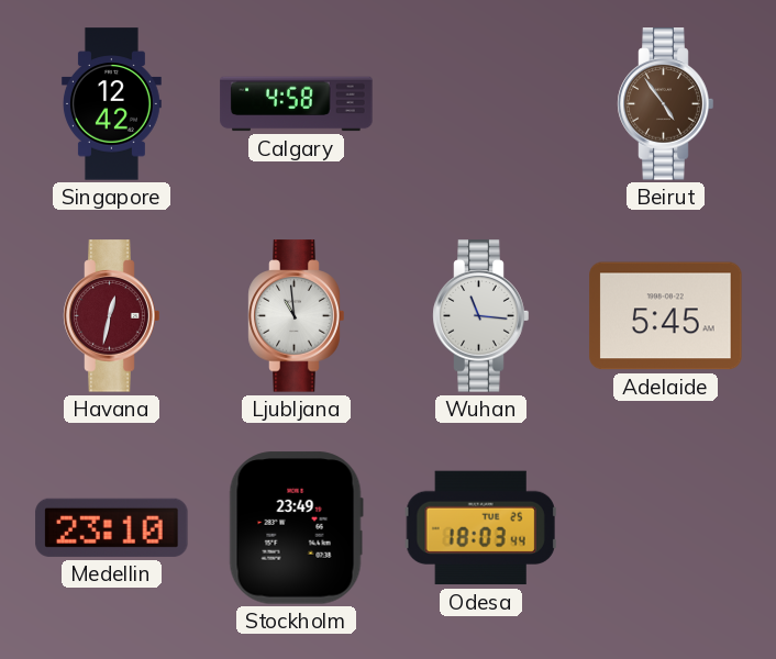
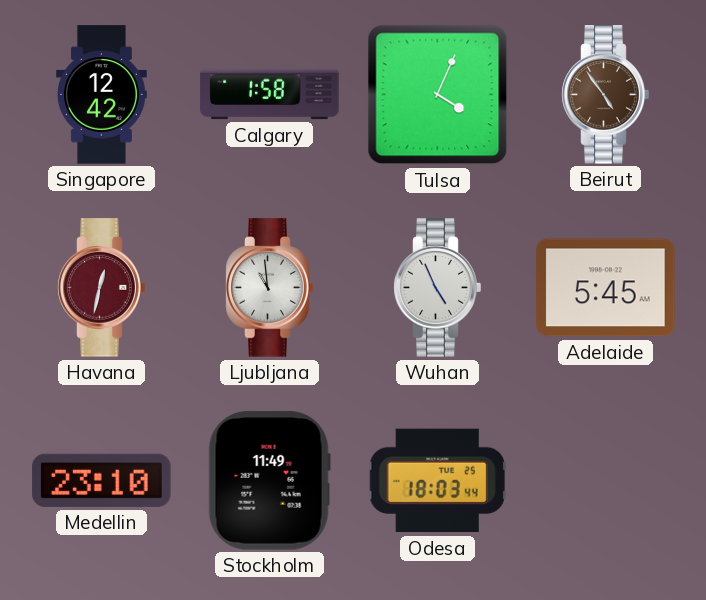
Calgary: 4:58 -> 1:58
Tulsa: none -> 4:04
Wuhan: 11:16 -> 4:56
Stockholm: 23:49 -> 11:49
